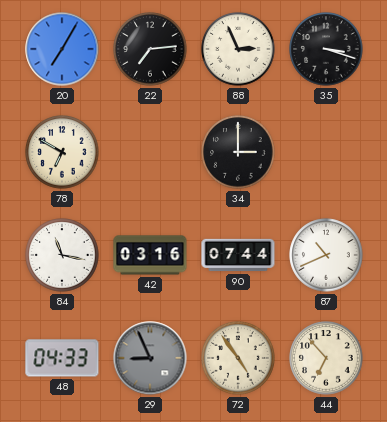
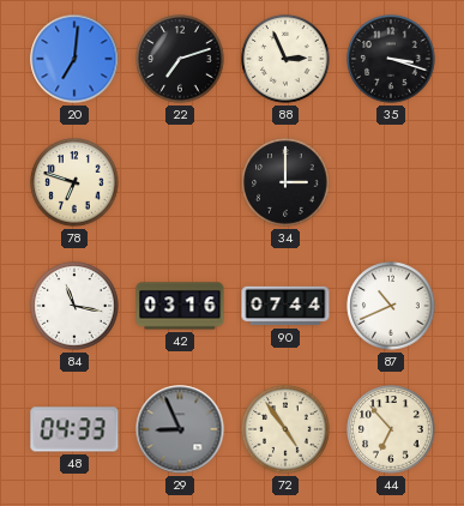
20: 7:05 -> 7:01
22: 7:14 -> 7:12
78: 6:50 -> 6:48
